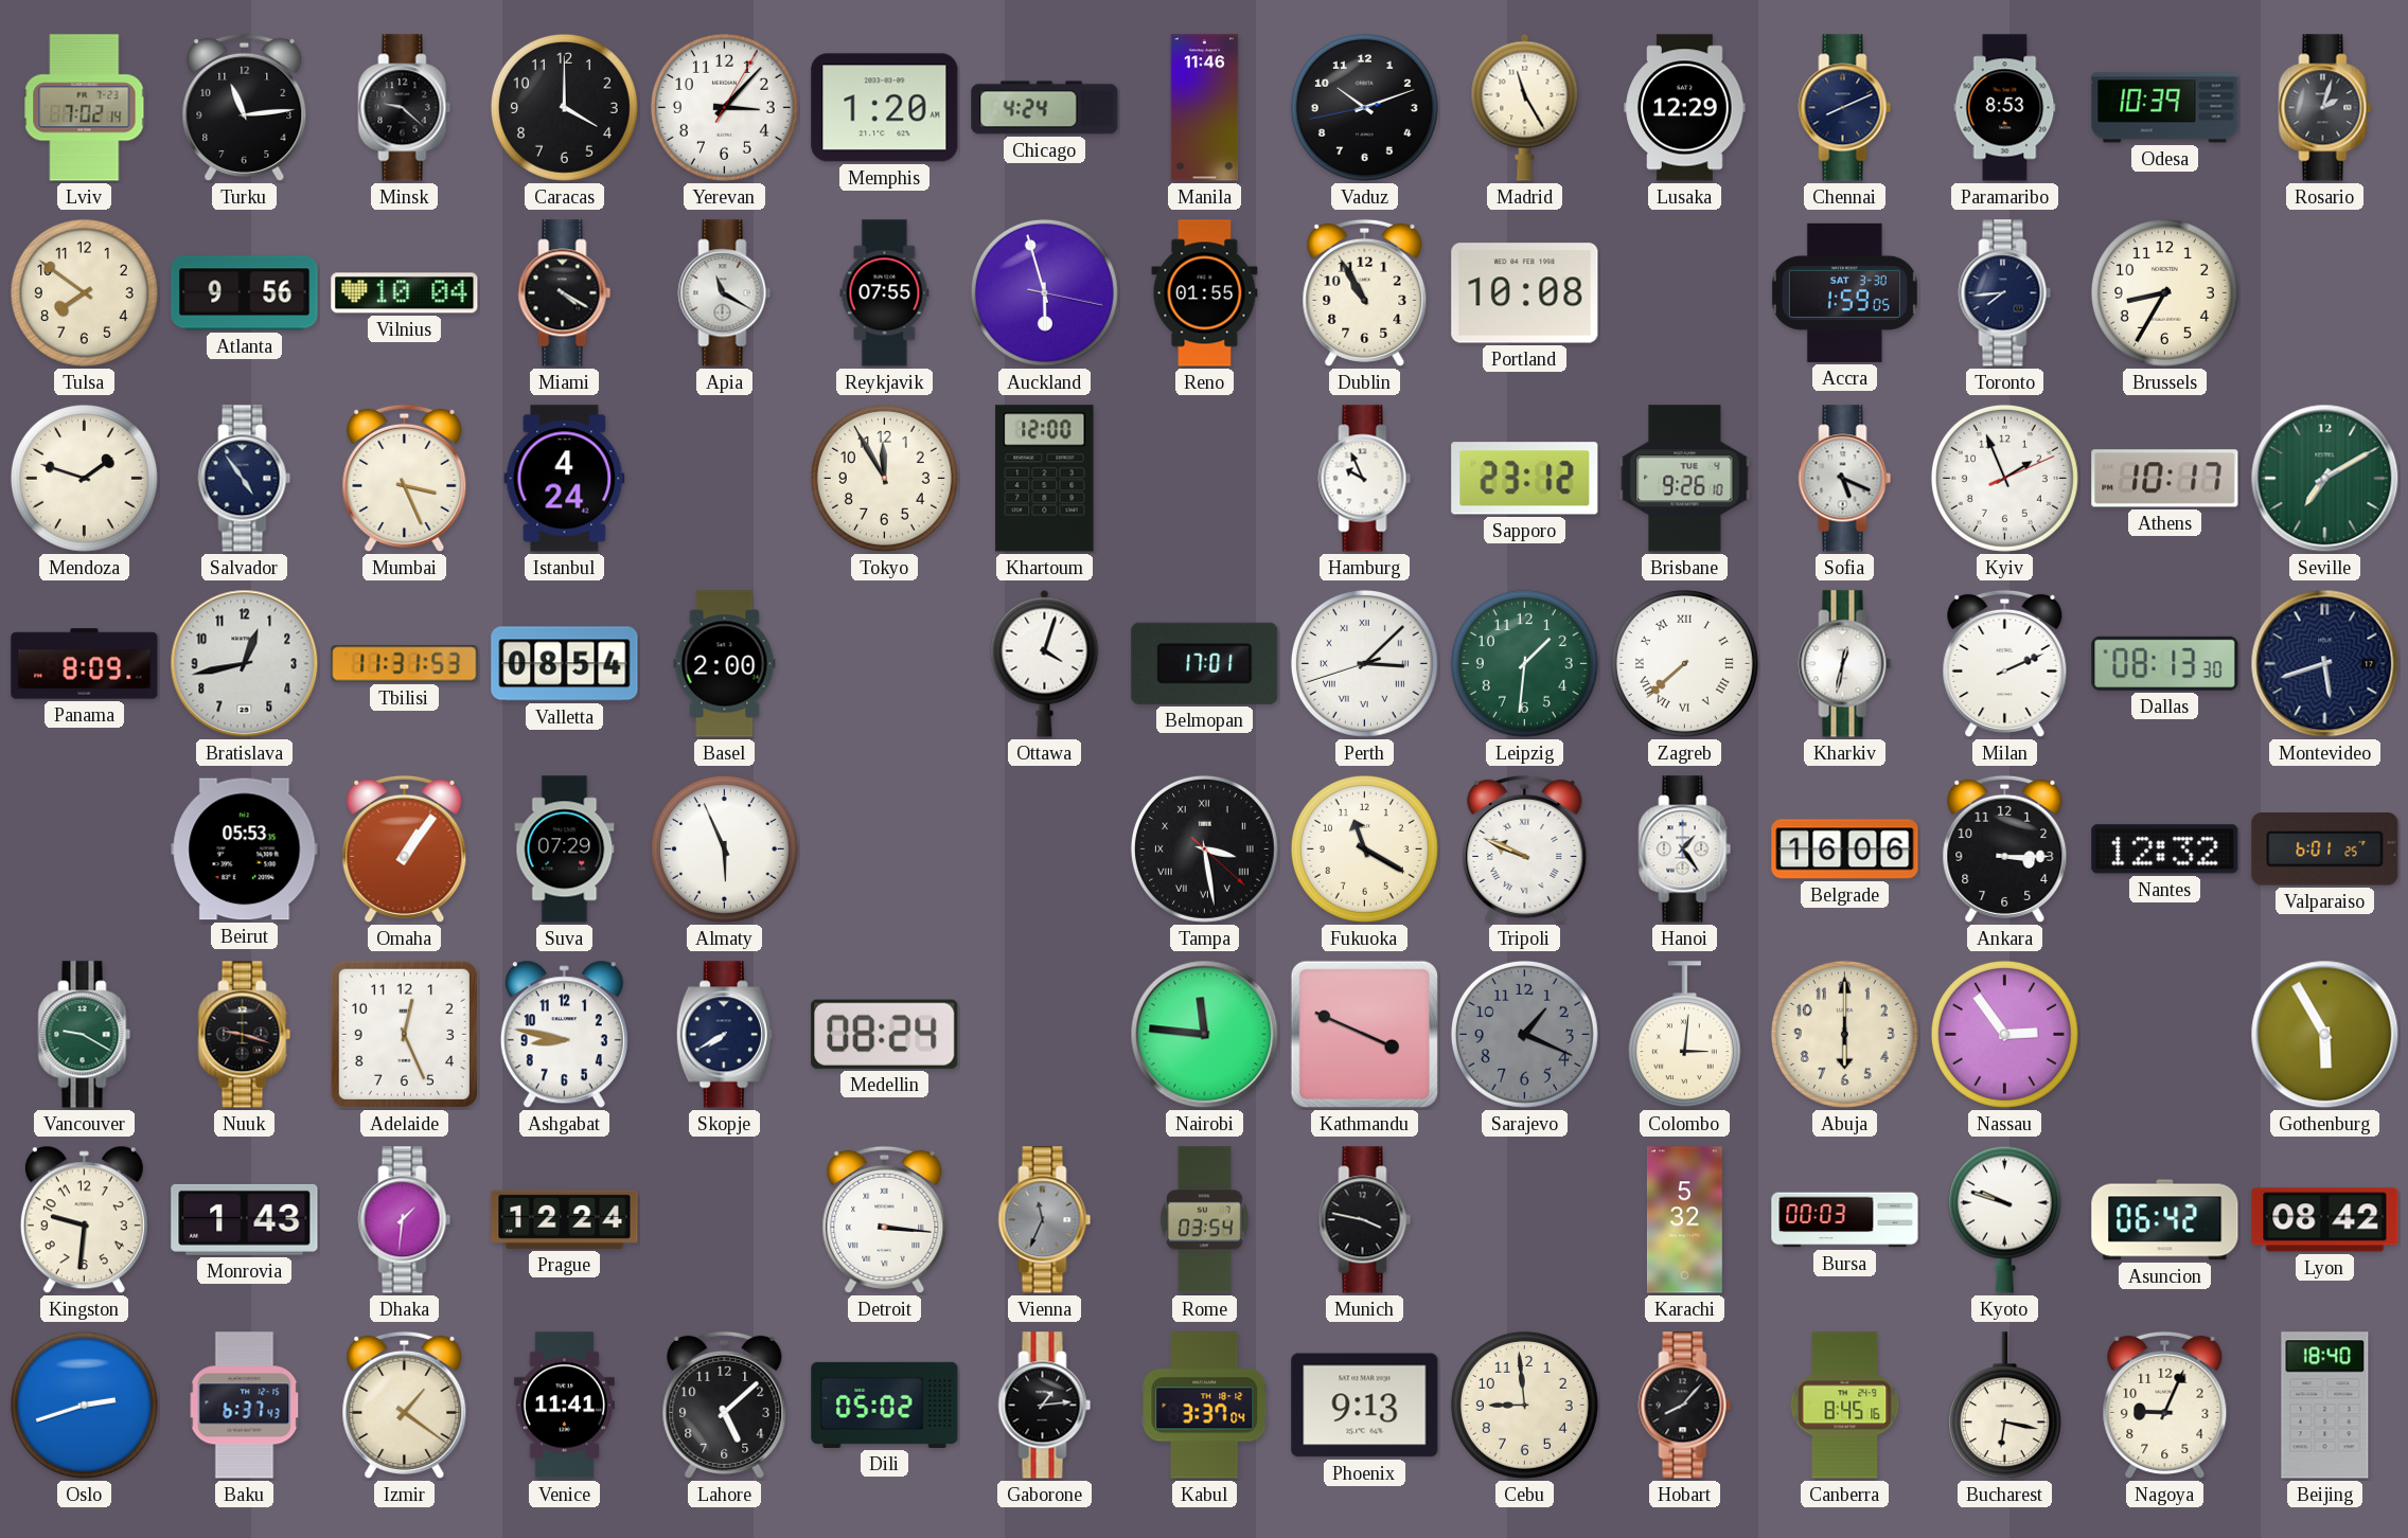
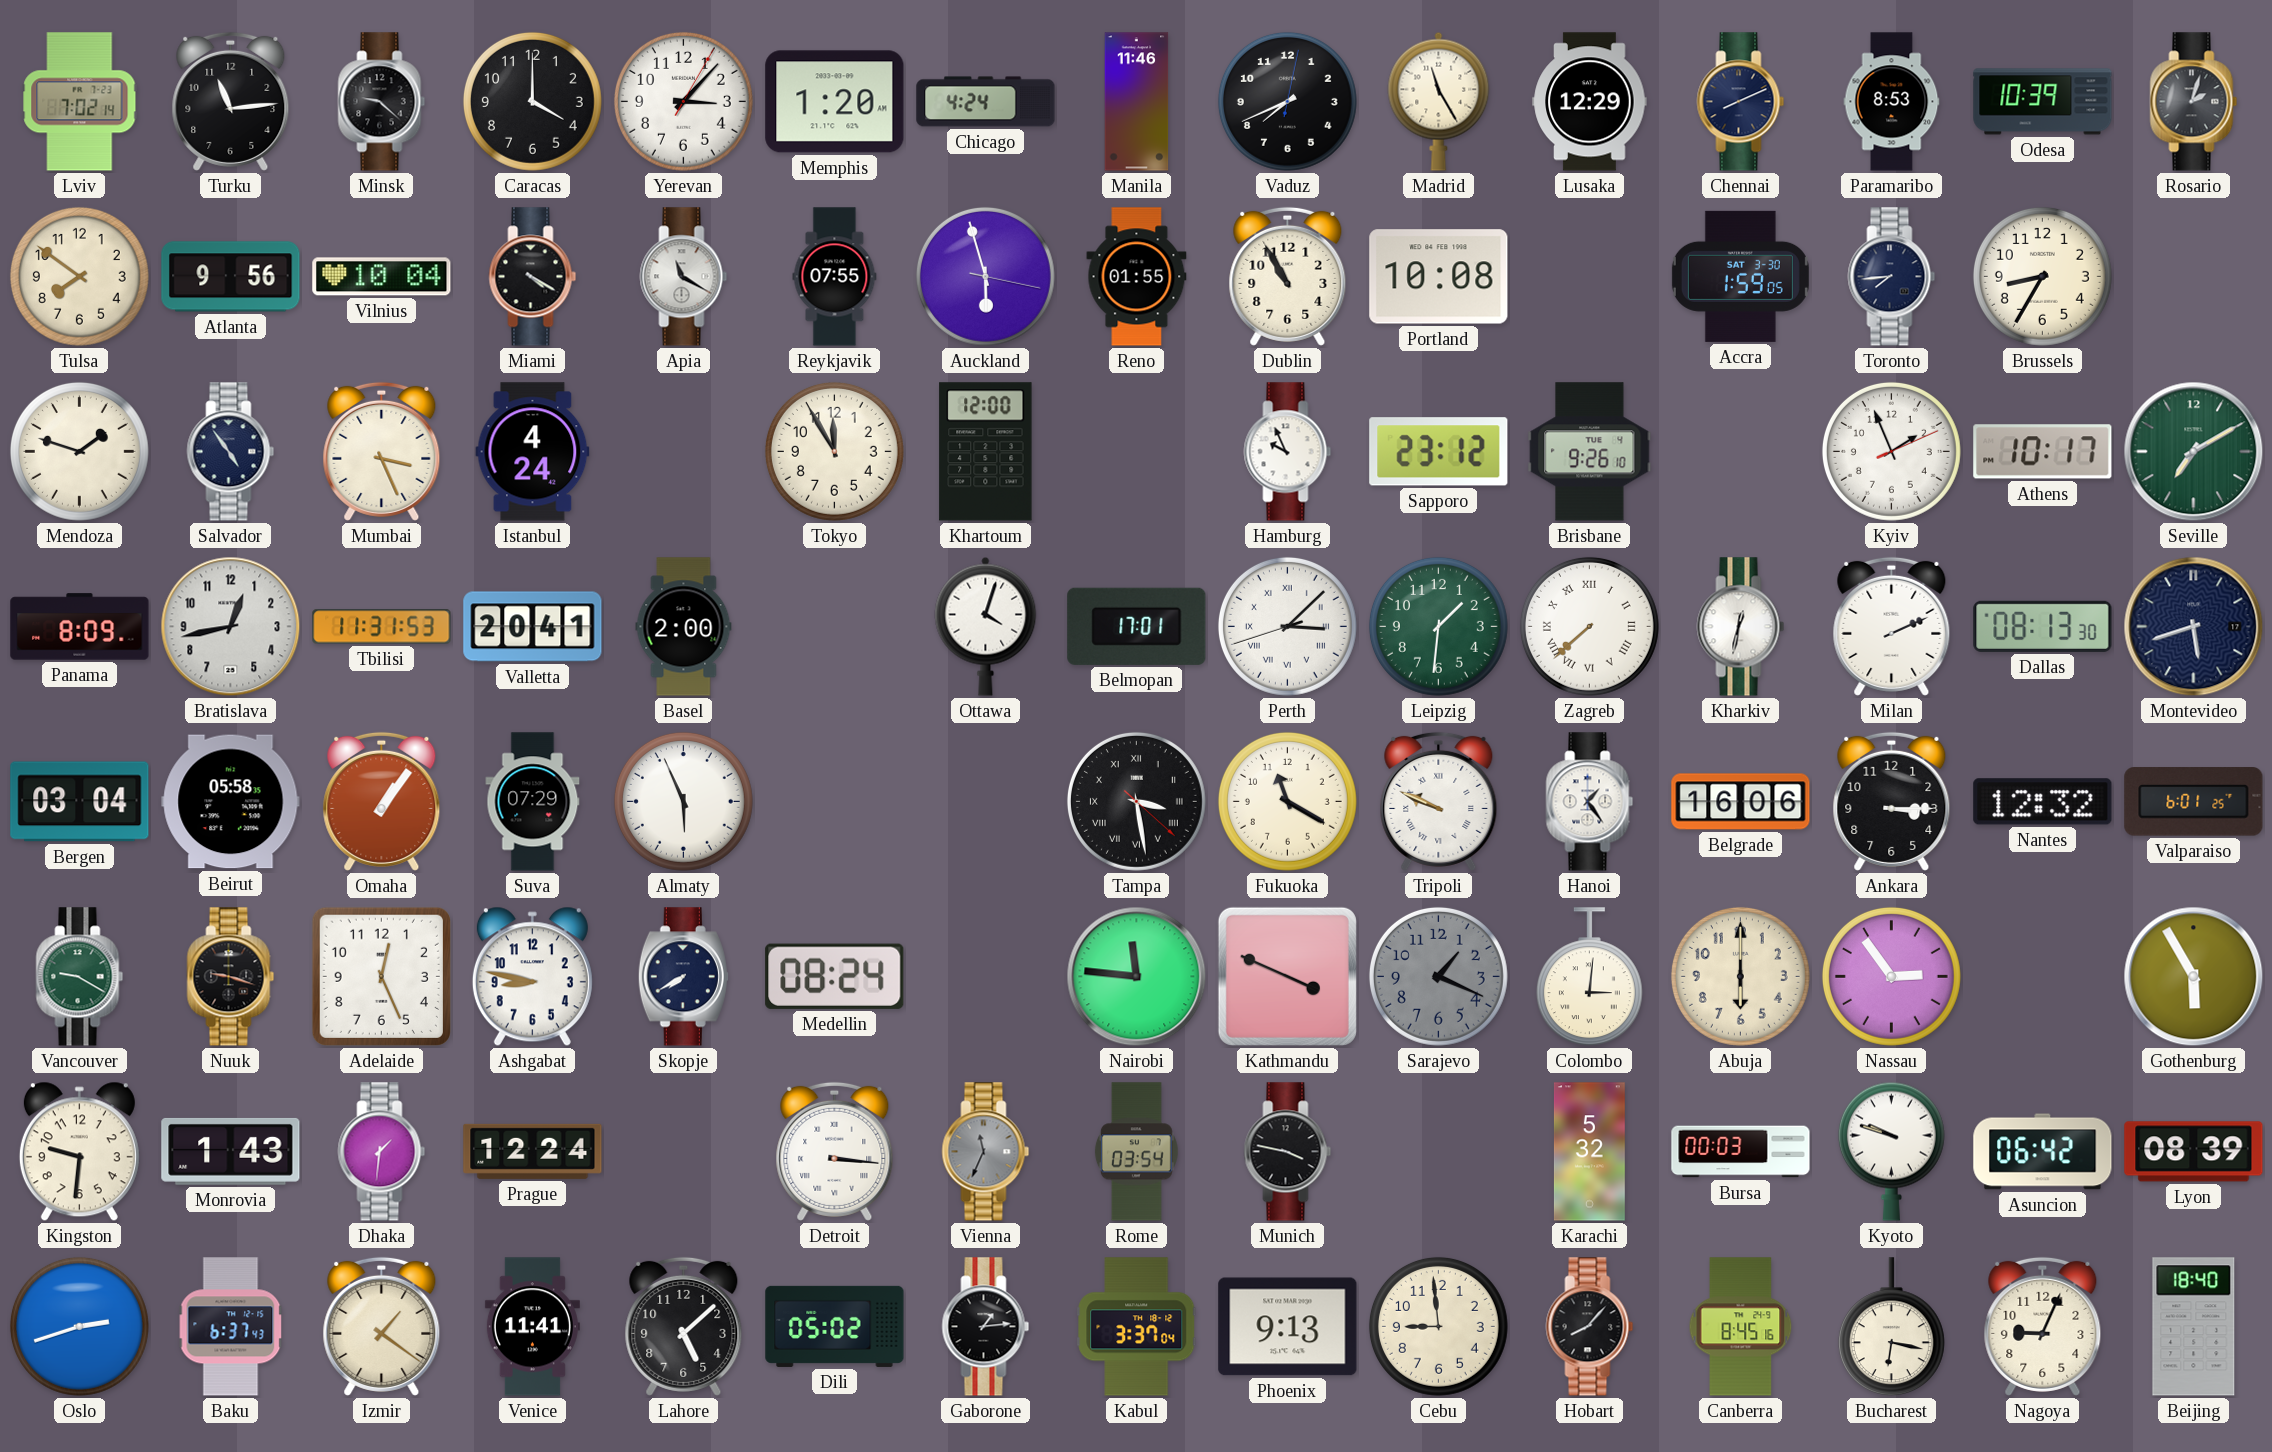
Vaduz: 10:11 -> 7:41
Sofia: 5:19 -> none
Valletta: 08:54 -> 20:41
Bergen: none -> 03:04
Beirut: 05:53 -> 05:58
Lyon: 08:42 -> 08:39
